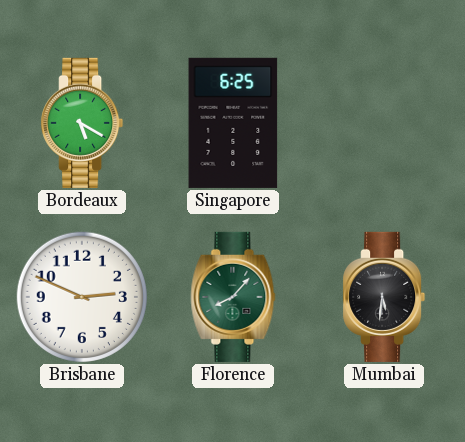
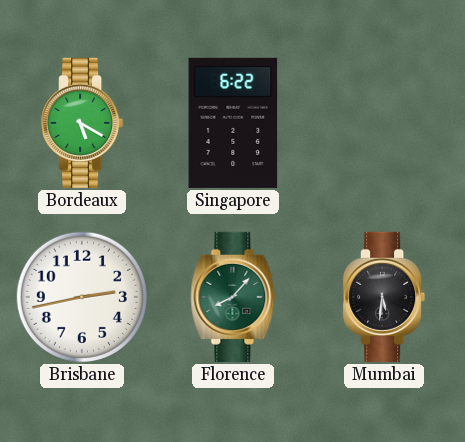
Singapore: 6:25 -> 6:22
Brisbane: 2:49 -> 2:43
